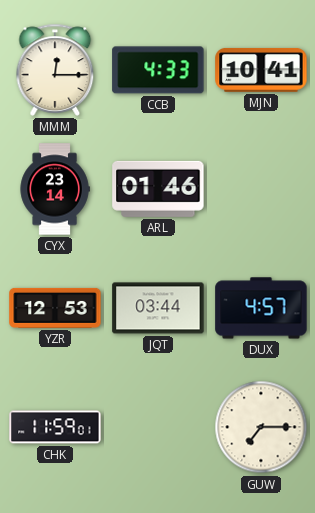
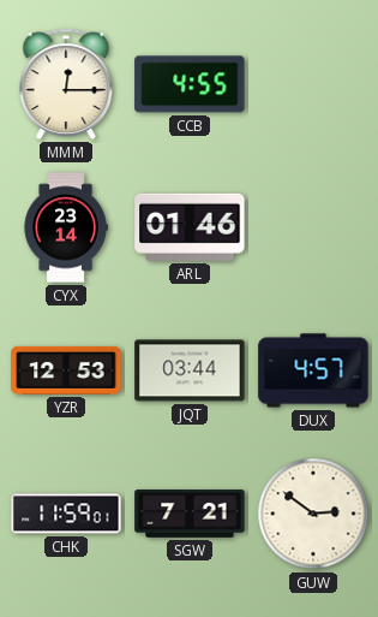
CCB: 4:33 -> 4:55
MJN: 10:41 -> none
SGW: none -> 7:21
GUW: 7:15 -> 2:51
